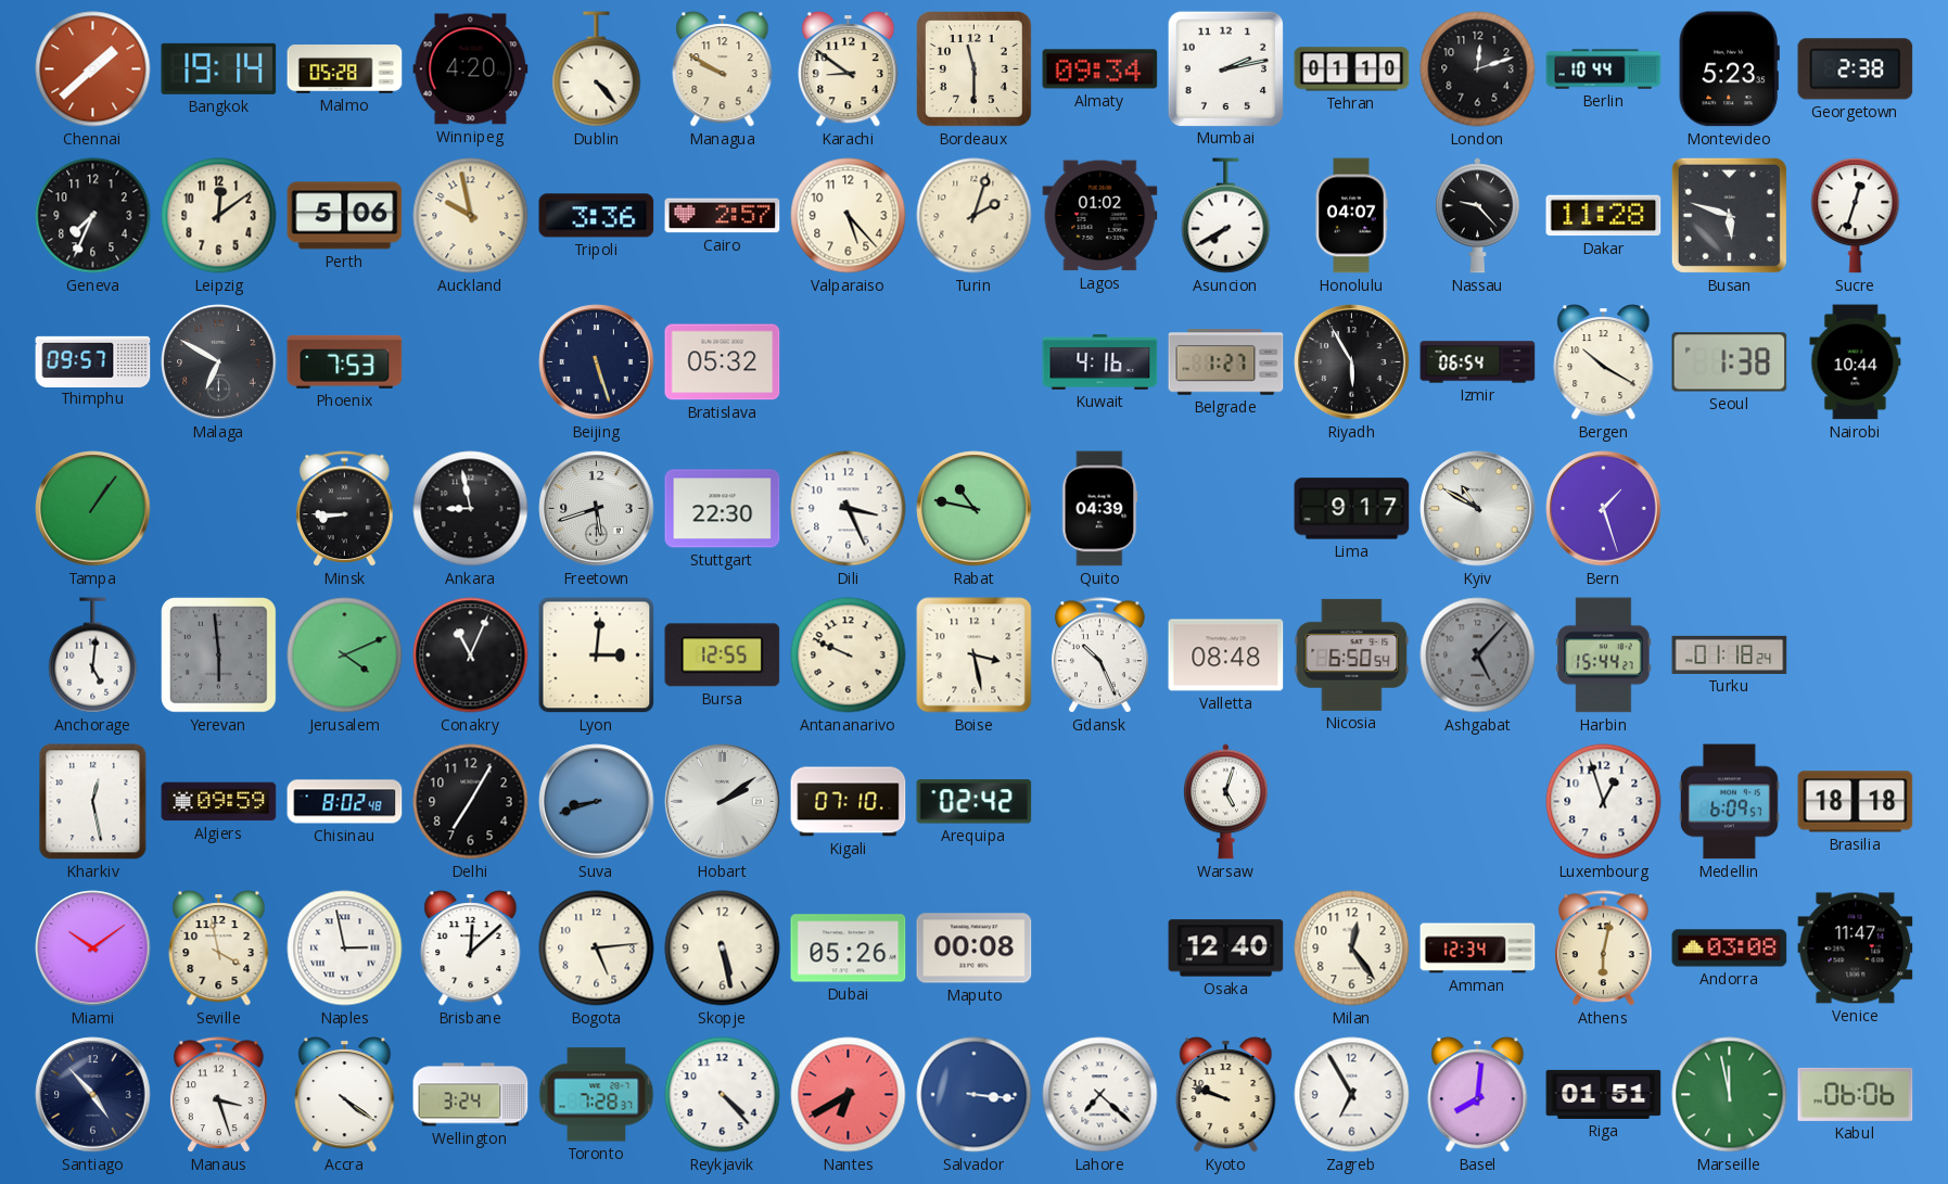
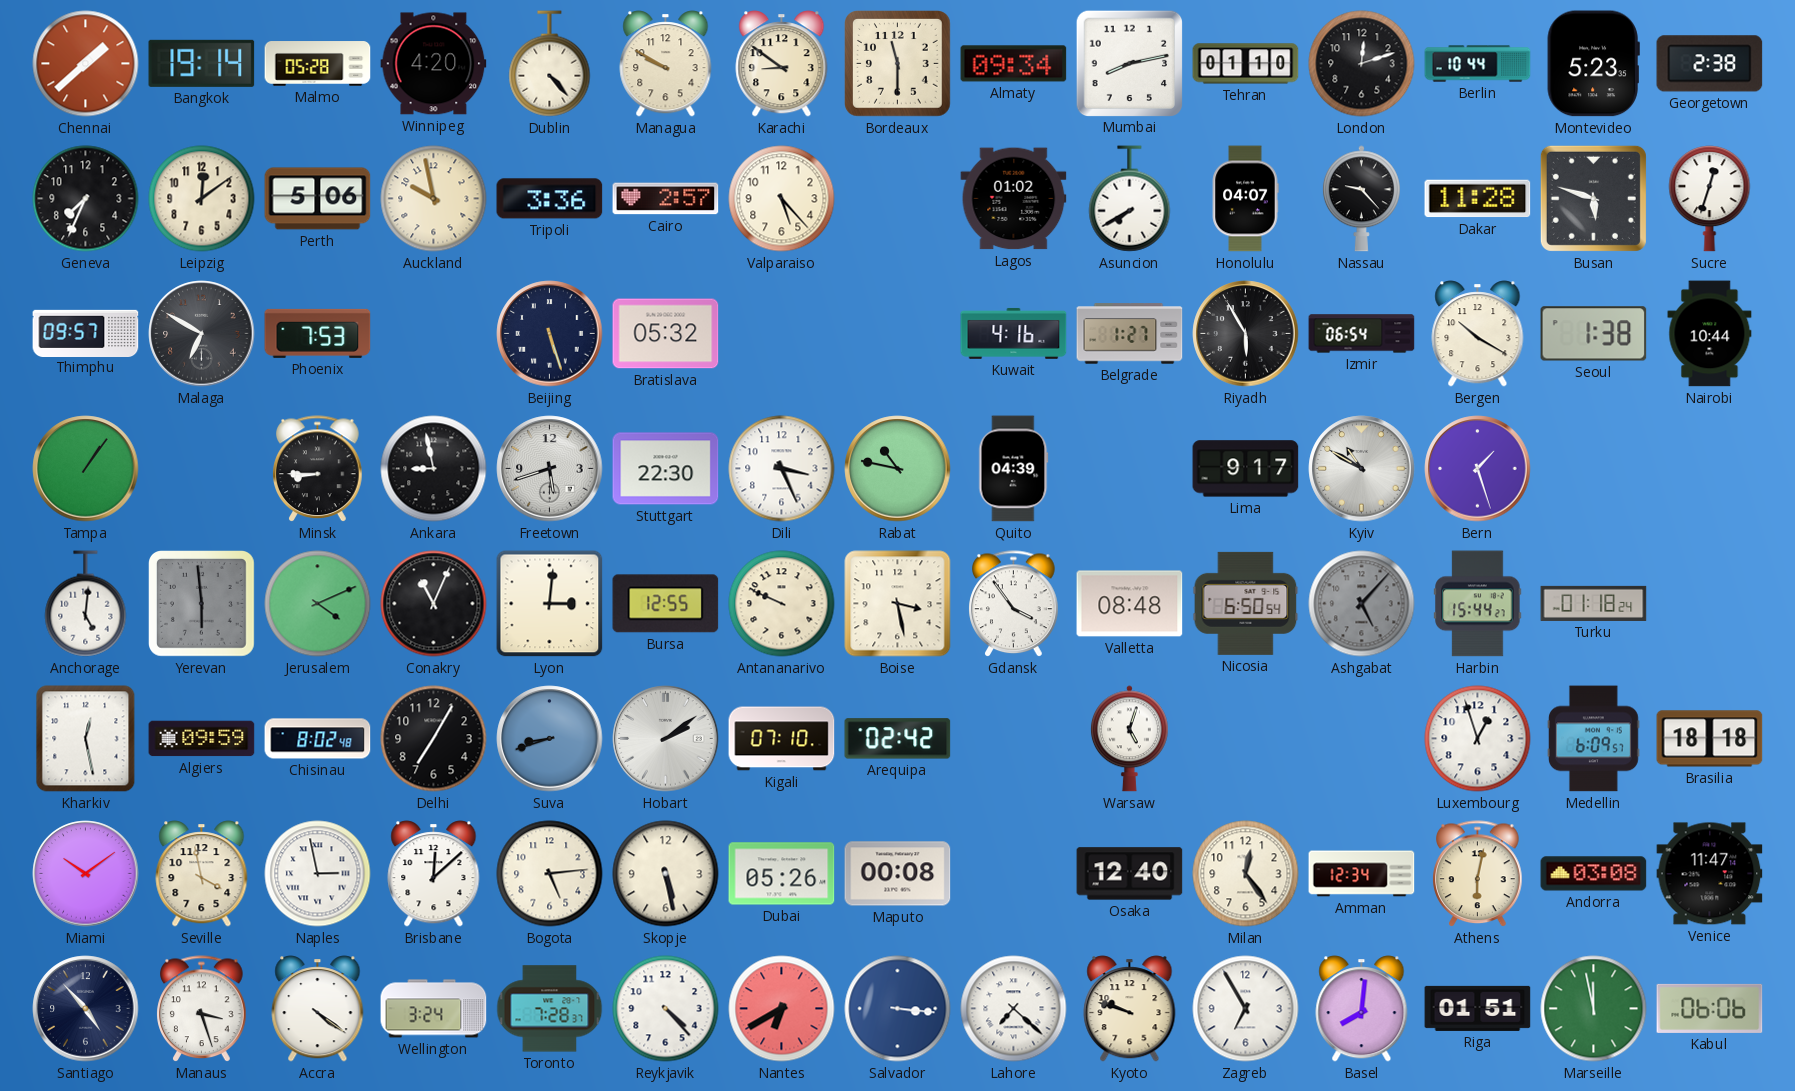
Mumbai: 2:13 -> 8:13
Turin: 2:03 -> none
Gdansk: 10:26 -> 3:54
